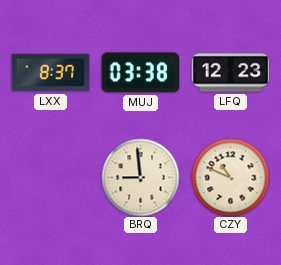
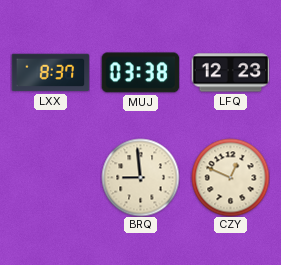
CZY: 10:49 -> 12:49
